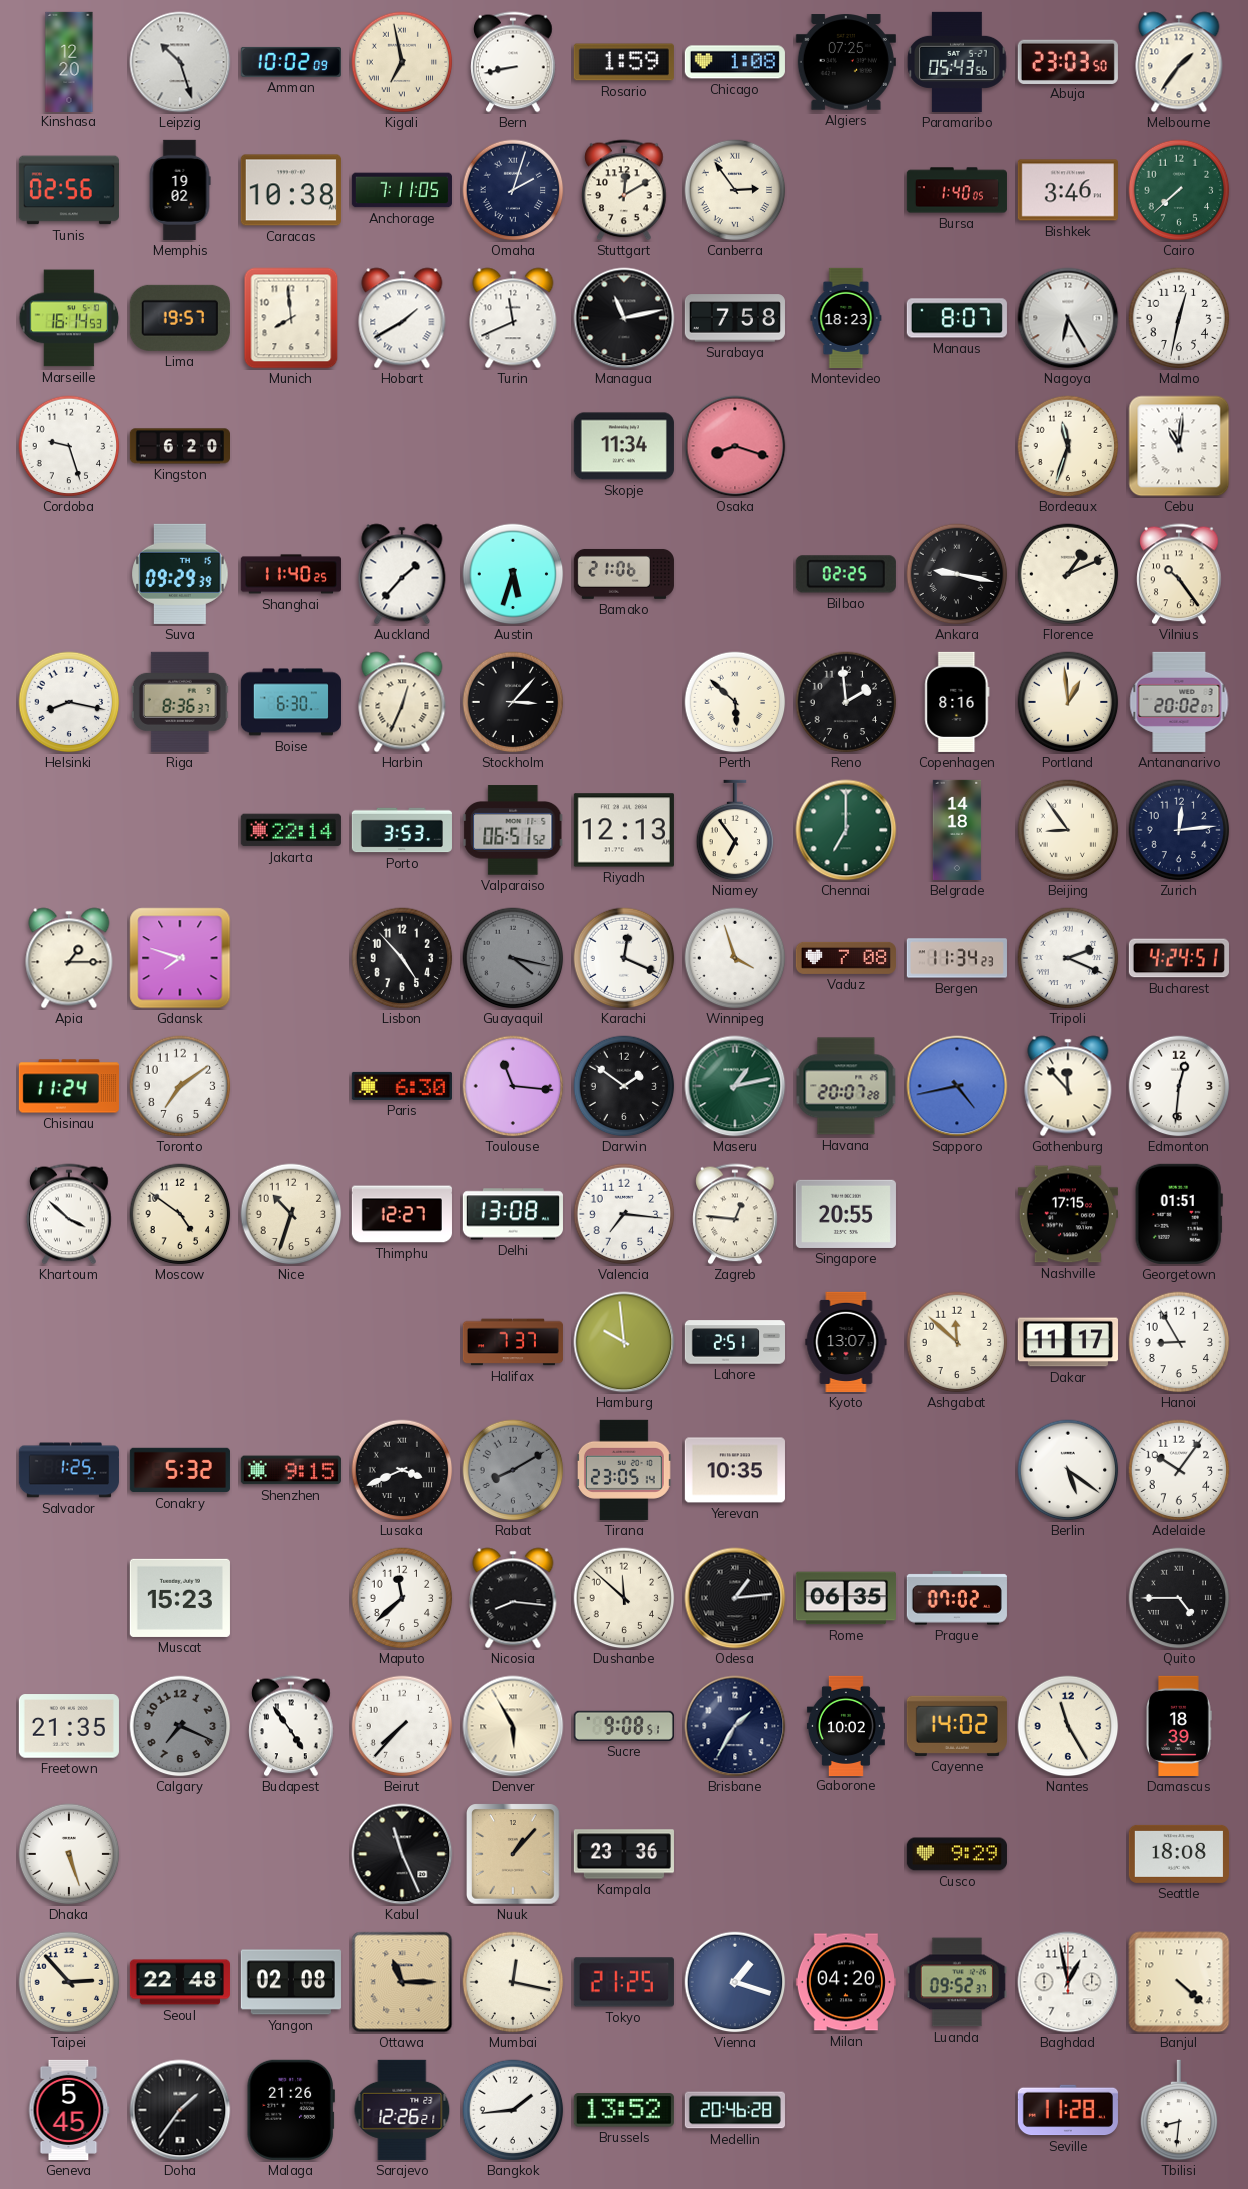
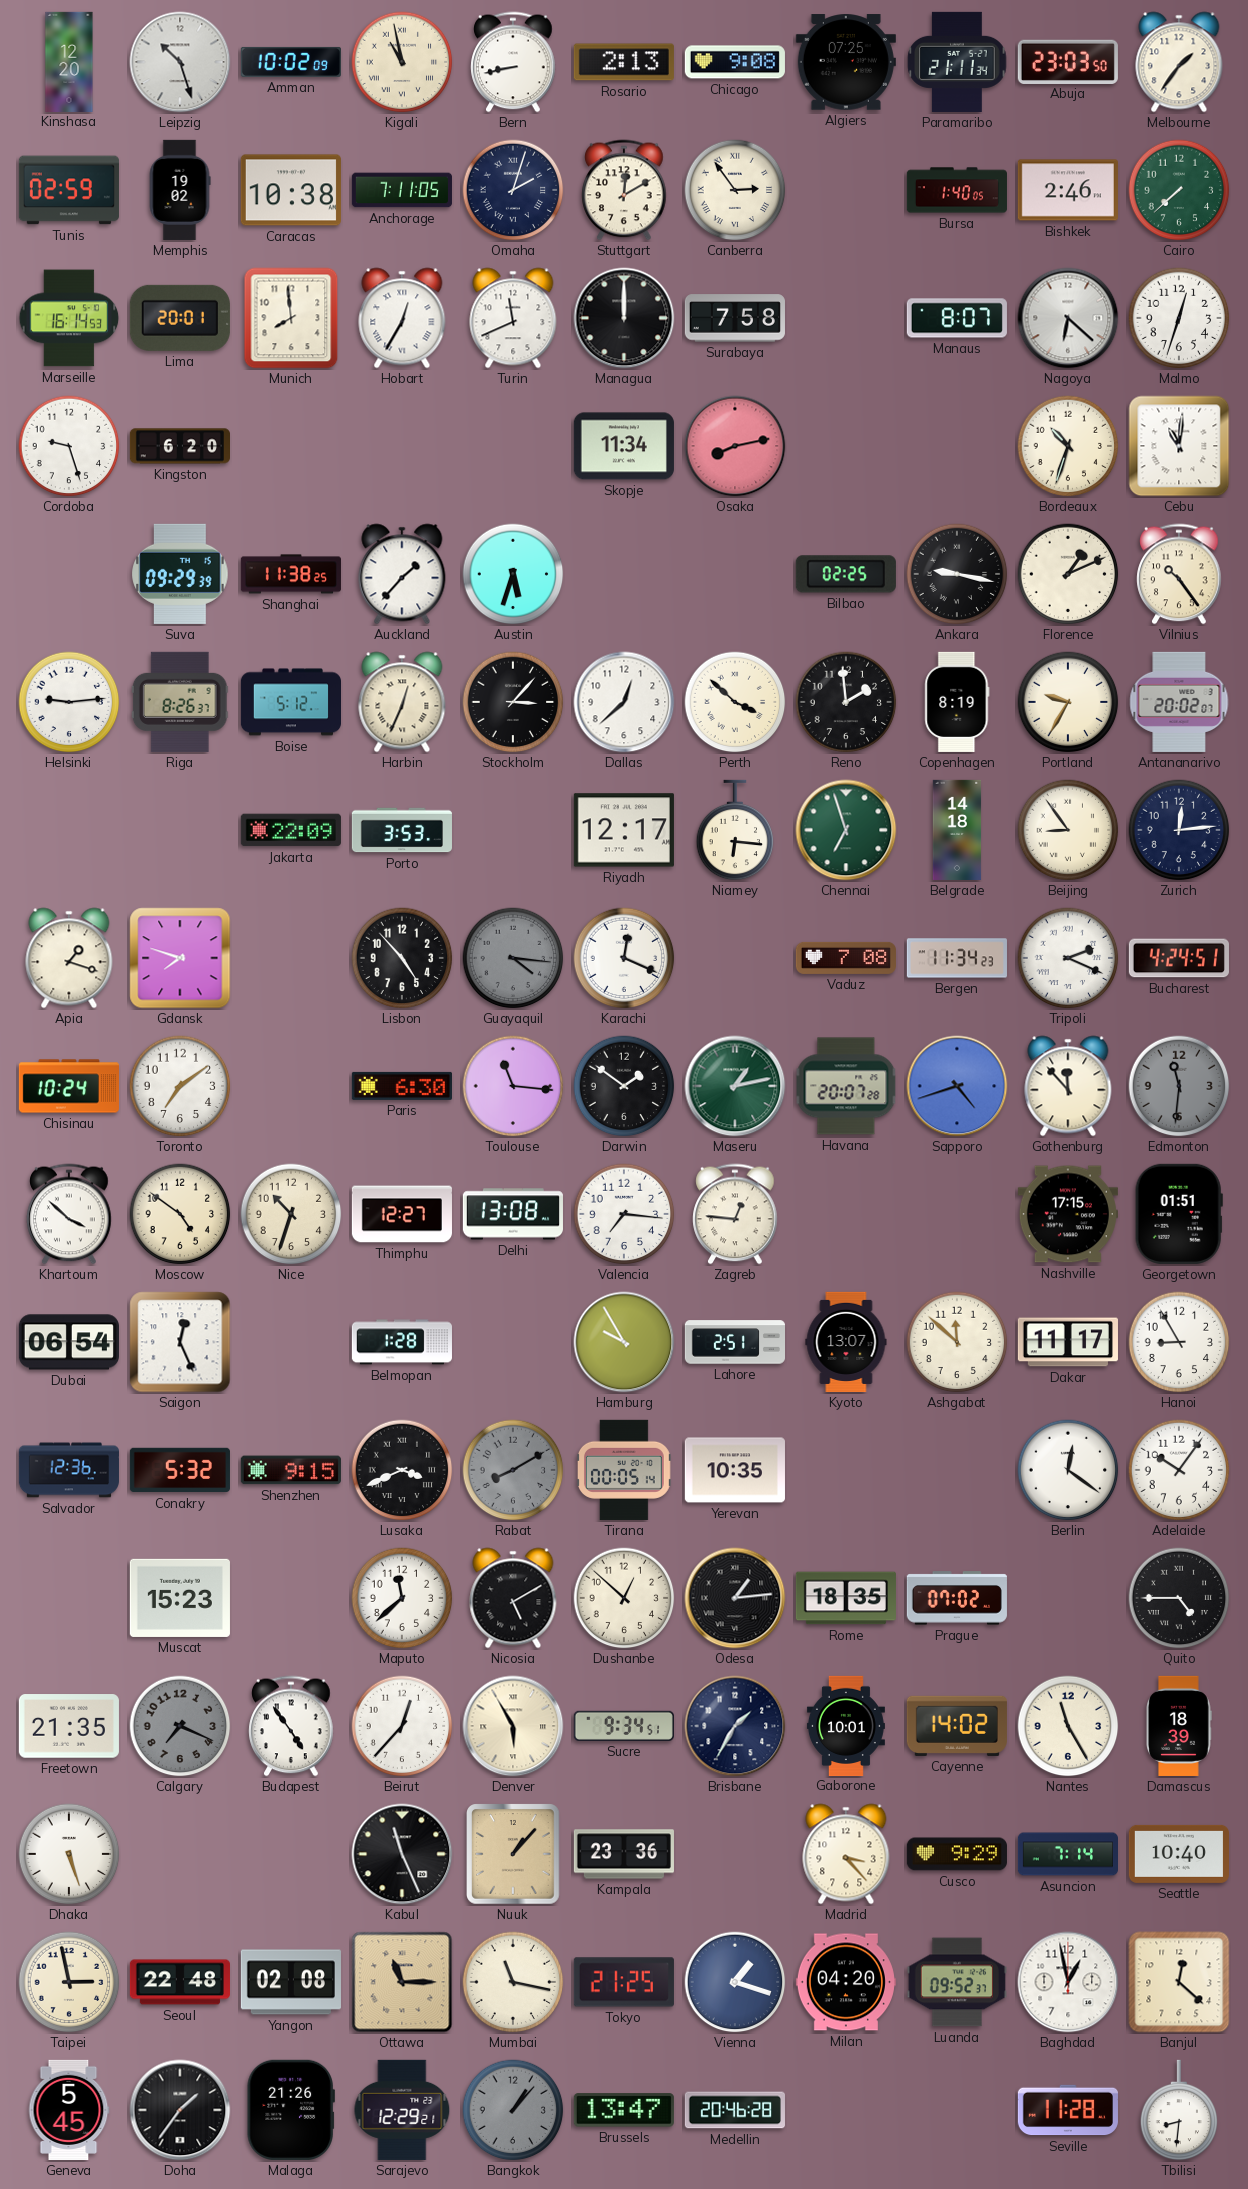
Kigali: 6:58 -> 10:58
Rosario: 1:59 -> 2:13
Chicago: 1:08 -> 9:08
Paramaribo: 05:43 -> 21:11
Tunis: 02:56 -> 02:59
Bishkek: 3:46 -> 2:46
Lima: 19:57 -> 20:01
Hobart: 1:40 -> 12:35
Managua: 11:13 -> 12:00
Montevideo: 18:23 -> none
Nagoya: 6:25 -> 6:22
Malmo: 12:32 -> 12:33
Osaka: 8:18 -> 8:13
Bordeaux: 11:33 -> 10:33
Shanghai: 11:40 -> 11:38
Bamako: 21:06 -> none
Helsinki: 8:17 -> 9:14
Riga: 8:36 -> 8:26
Boise: 6:30 -> 5:12
Dallas: none -> 12:38
Perth: 5:52 -> 3:52
Copenhagen: 8:16 -> 8:19
Portland: 12:59 -> 9:35
Jakarta: 22:14 -> 22:09
Valparaiso: 06:51 -> none
Riyadh: 12:13 -> 12:17
Niamey: 6:54 -> 6:16
Chennai: 7:00 -> 6:57
Apia: 1:15 -> 1:18
Guayaquil: 4:17 -> 4:16
Winnipeg: 3:57 -> none
Chisinau: 11:24 -> 10:24
Sapporo: 4:43 -> 4:42
Edmonton: 12:31 -> 11:31
Edmonton dial: white -> grey
Singapore: 20:55 -> none
Dubai: none -> 06:54
Saigon: none -> 12:26
Belmopan: none -> 1:28
Halifax: 7:37 -> none
Hamburg: 9:59 -> 9:55
Salvador: 1:25 -> 12:36
Tirana: 23:05 -> 00:05
Berlin: 5:21 -> 12:21
Nicosia: 8:16 -> 5:10
Dushanbe: 11:52 -> 12:52
Rome: 06:35 -> 18:35
Beirut: 7:37 -> 12:37
Sucre: 9:08 -> 9:34
Gaborone: 10:02 -> 10:01
Madrid: none -> 3:23
Asuncion: none -> 7:14
Seattle: 18:08 -> 10:40
Taipei: 2:53 -> 2:58
Mumbai: 12:17 -> 11:17
Banjul: 4:22 -> 12:22
Sarajevo: 12:26 -> 12:29
Bangkok: 1:44 -> 1:07
Bangkok dial: white -> grey
Brussels: 13:52 -> 13:47
